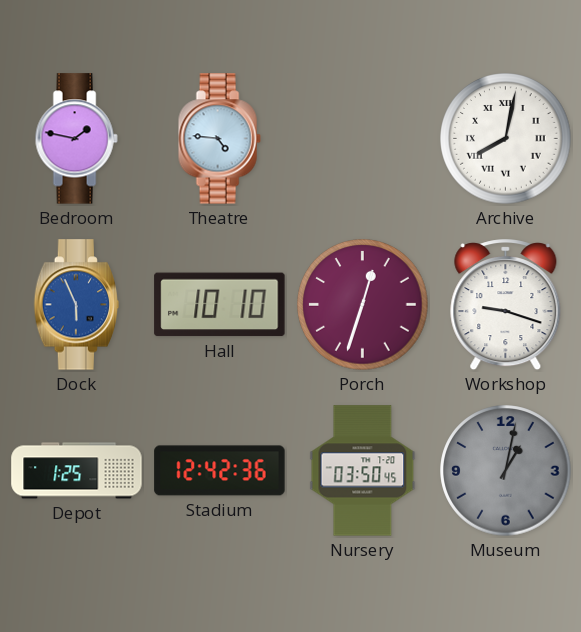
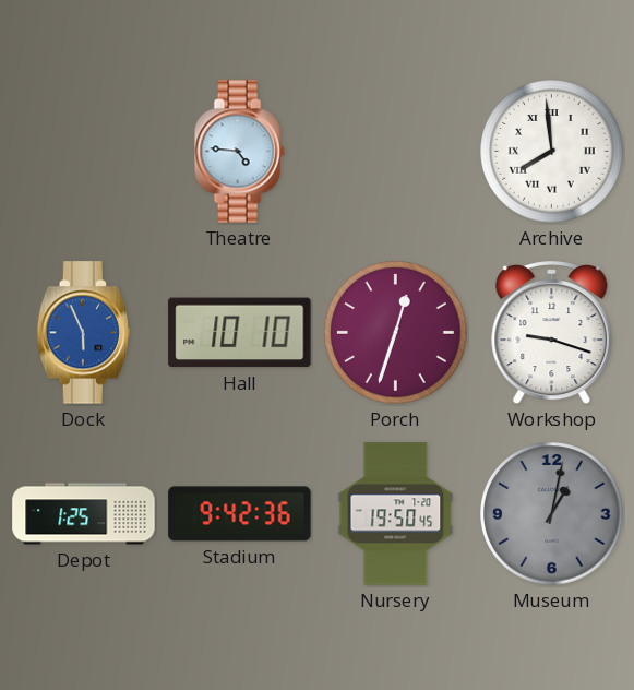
Bedroom: 1:47 -> none
Archive: 8:02 -> 7:59
Stadium: 12:42 -> 9:42
Nursery: 03:50 -> 19:50
